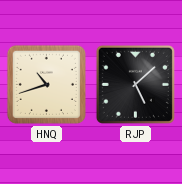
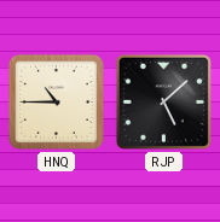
HNQ: 10:42 -> 10:45
